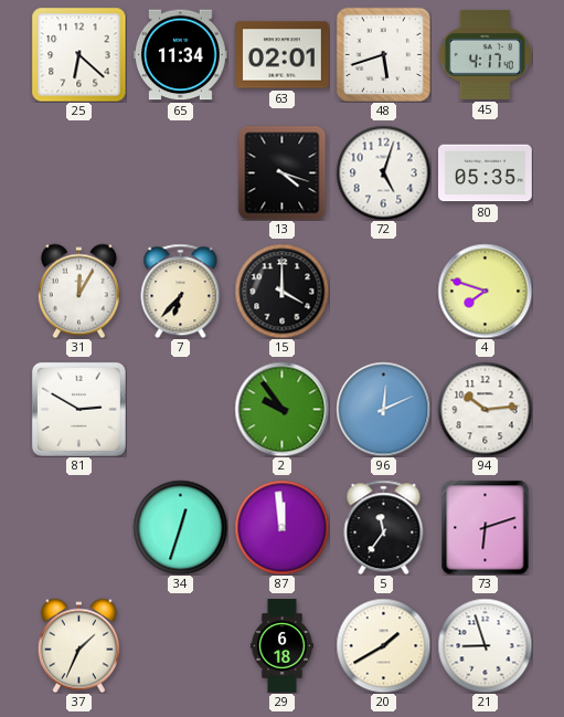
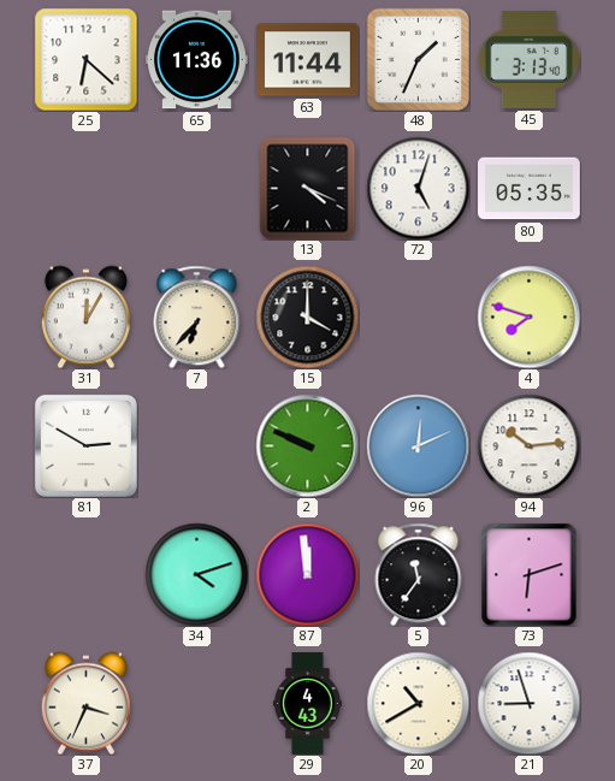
65: 11:34 -> 11:36
63: 02:01 -> 11:44
48: 5:42 -> 1:34
45: 4:17 -> 3:13
13: 4:18 -> 4:19
2: 9:54 -> 9:49
34: 12:33 -> 4:12
37: 1:34 -> 3:34
29: 6:18 -> 4:43
20: 1:40 -> 10:40
